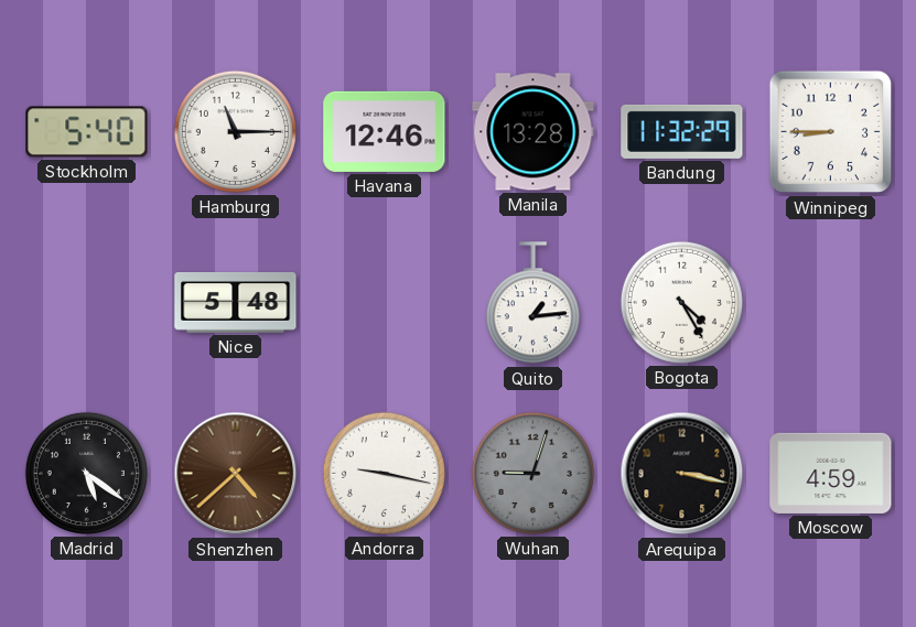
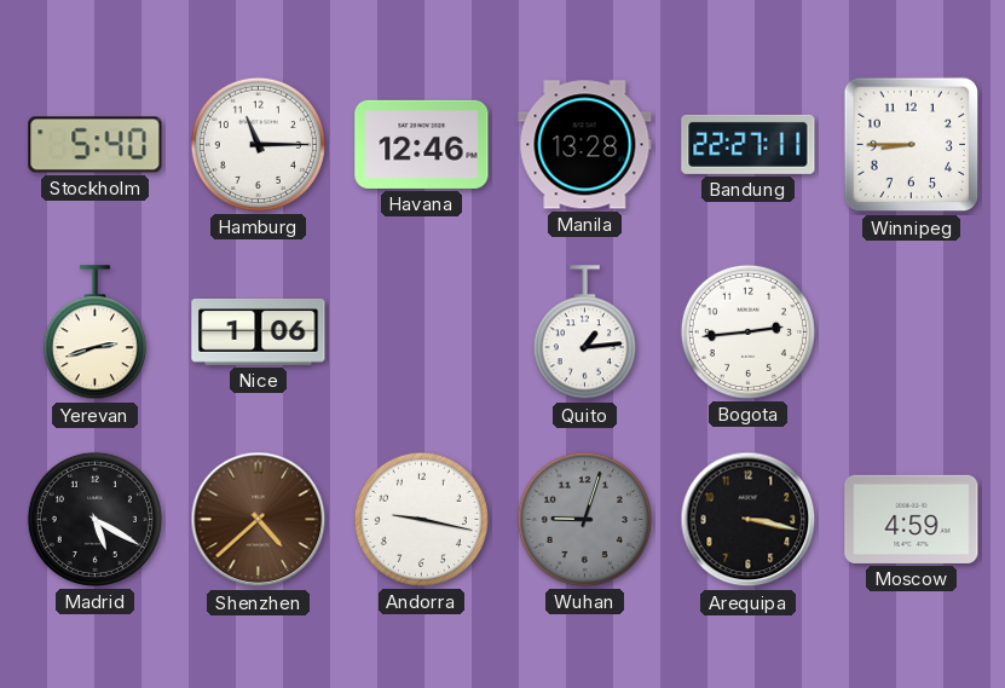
Bandung: 11:32 -> 22:27
Yerevan: none -> 2:42
Nice: 5:48 -> 1:06
Bogota: 4:25 -> 2:44
Madrid: 5:21 -> 5:20
